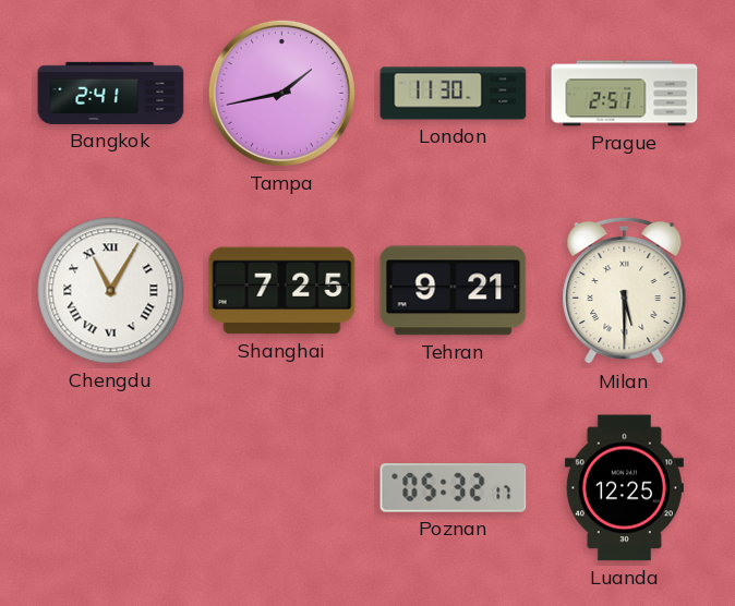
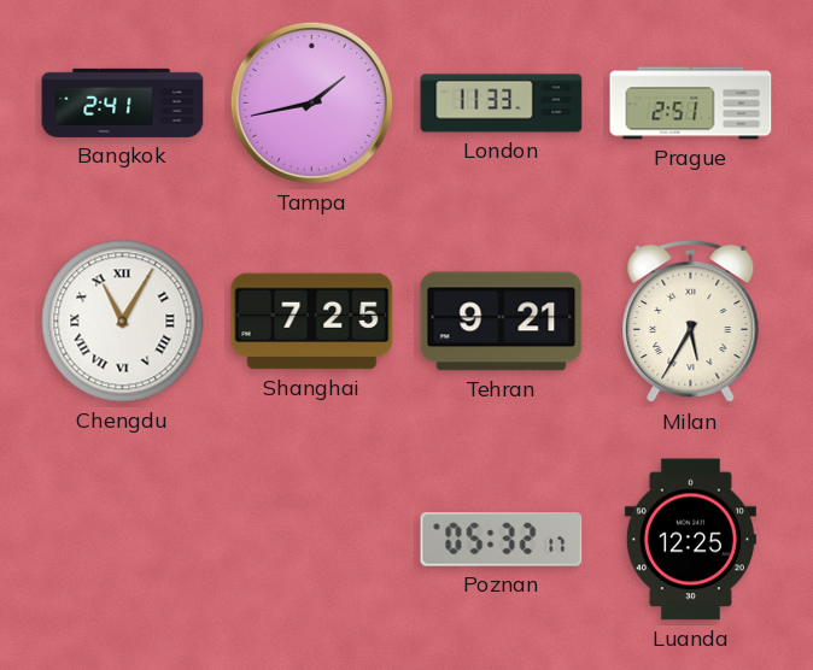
London: 11:30 -> 11:33
Milan: 5:30 -> 5:35
